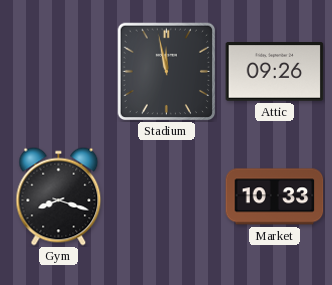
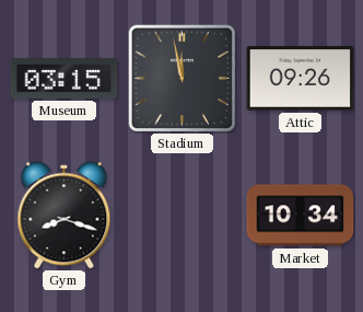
Museum: none -> 03:15
Market: 10:33 -> 10:34
